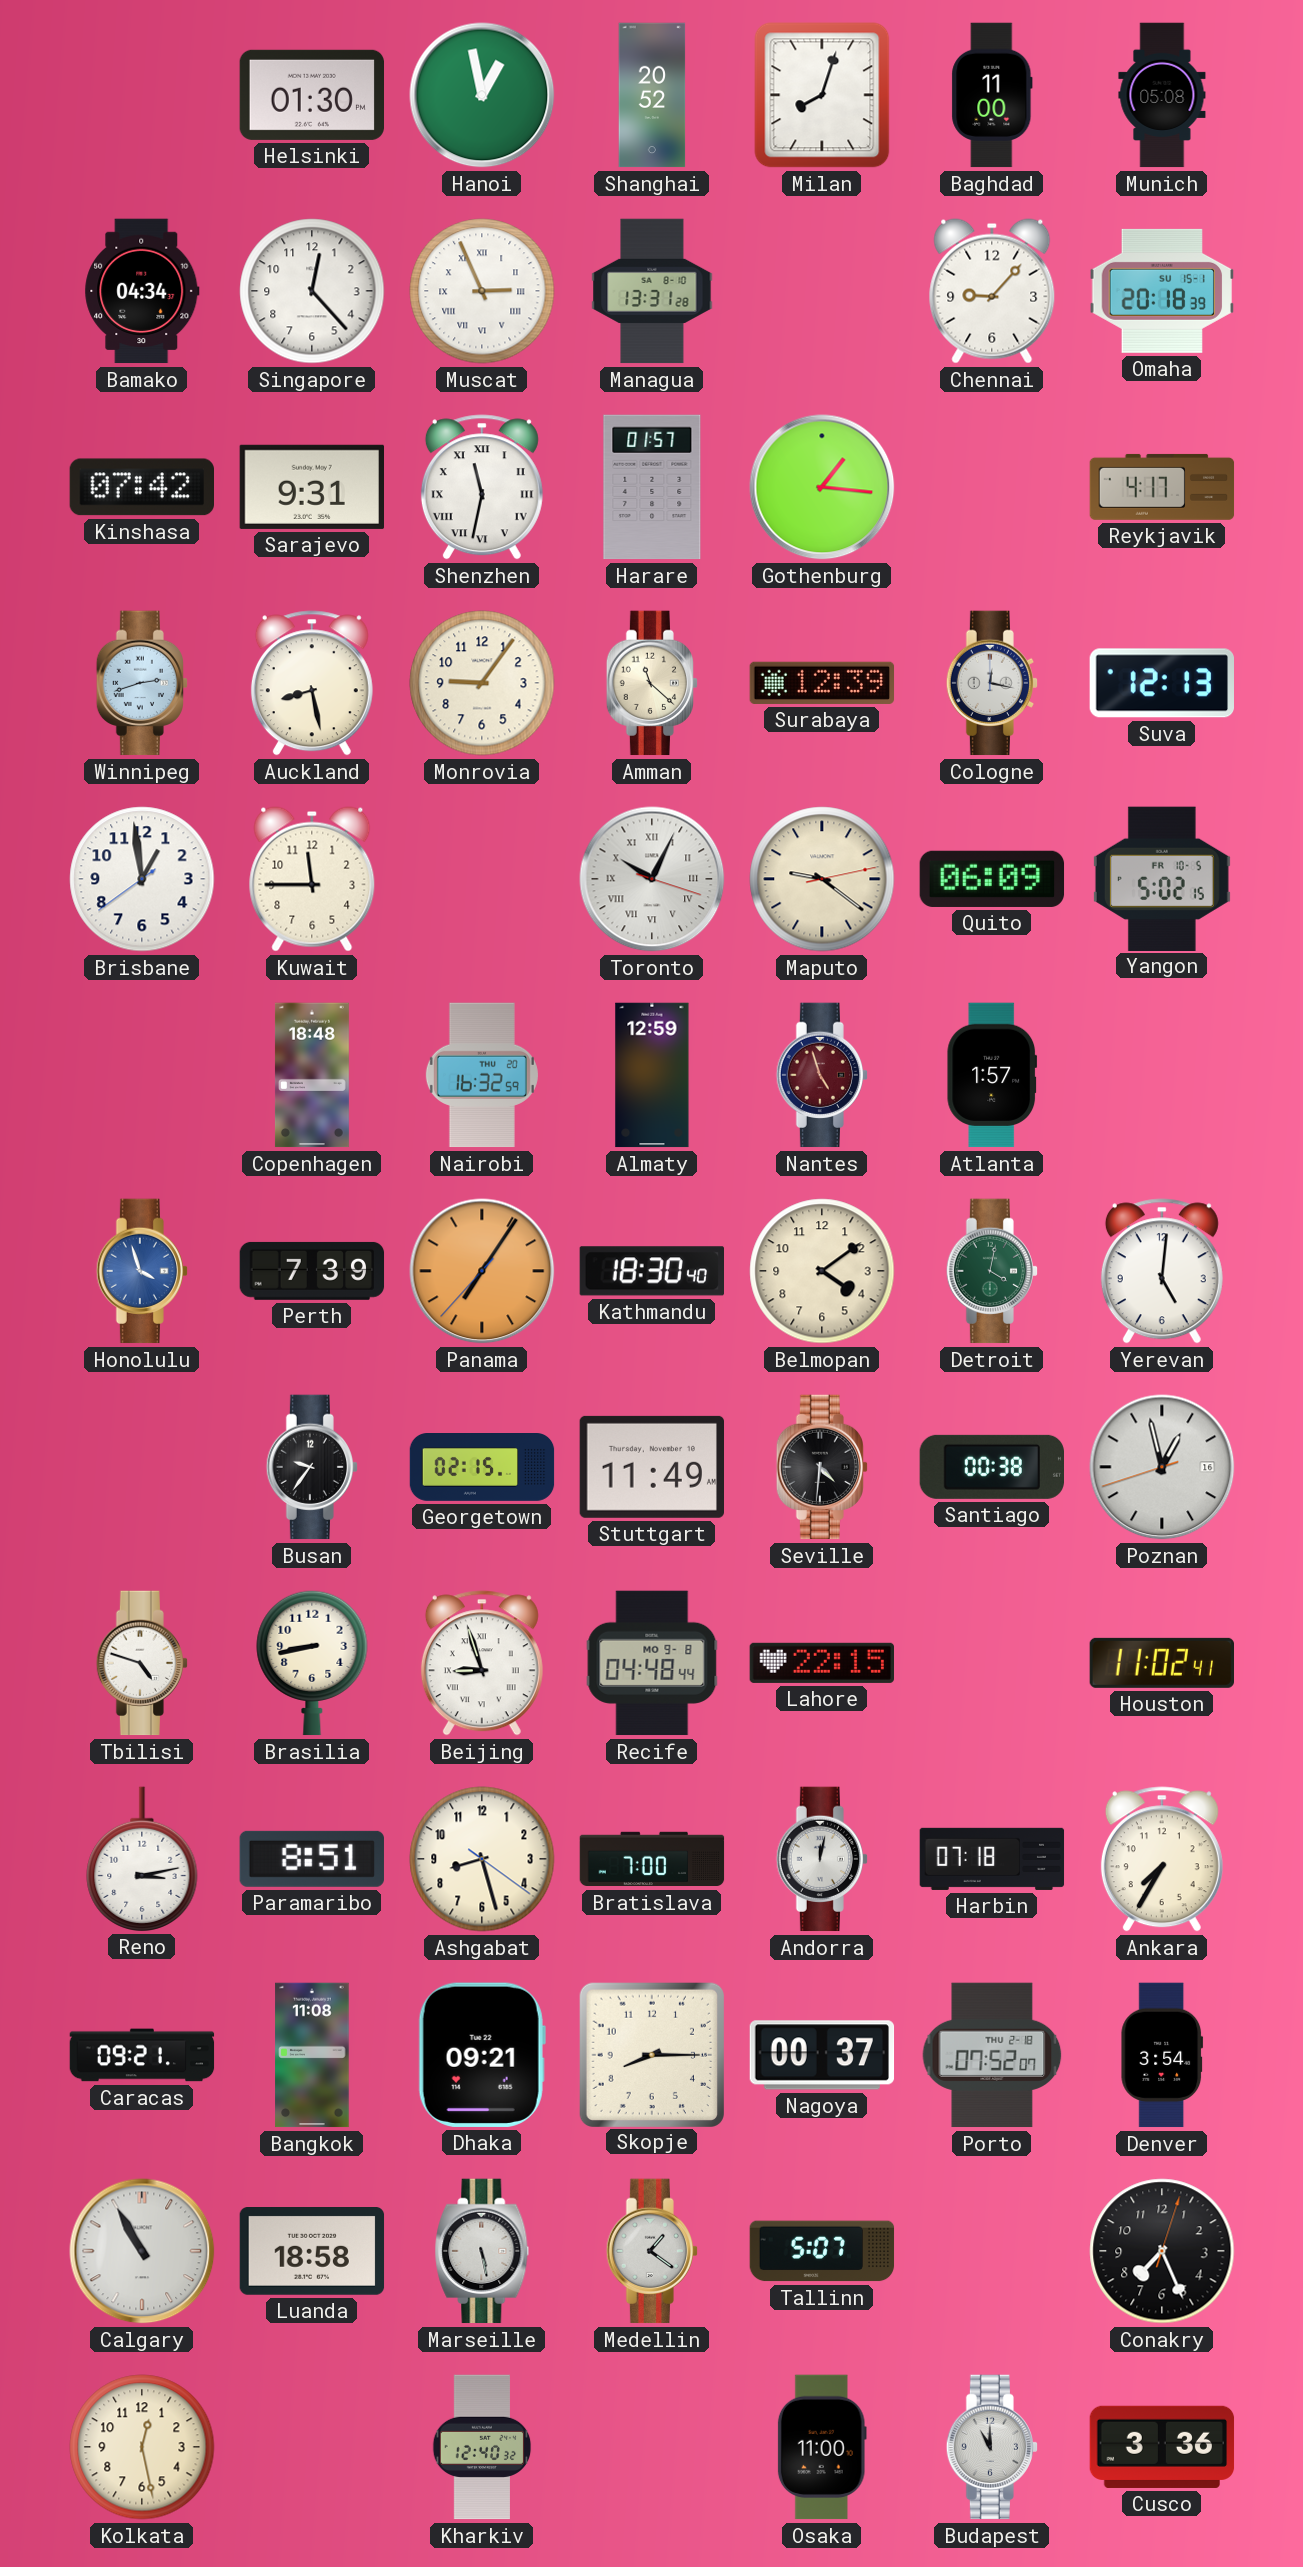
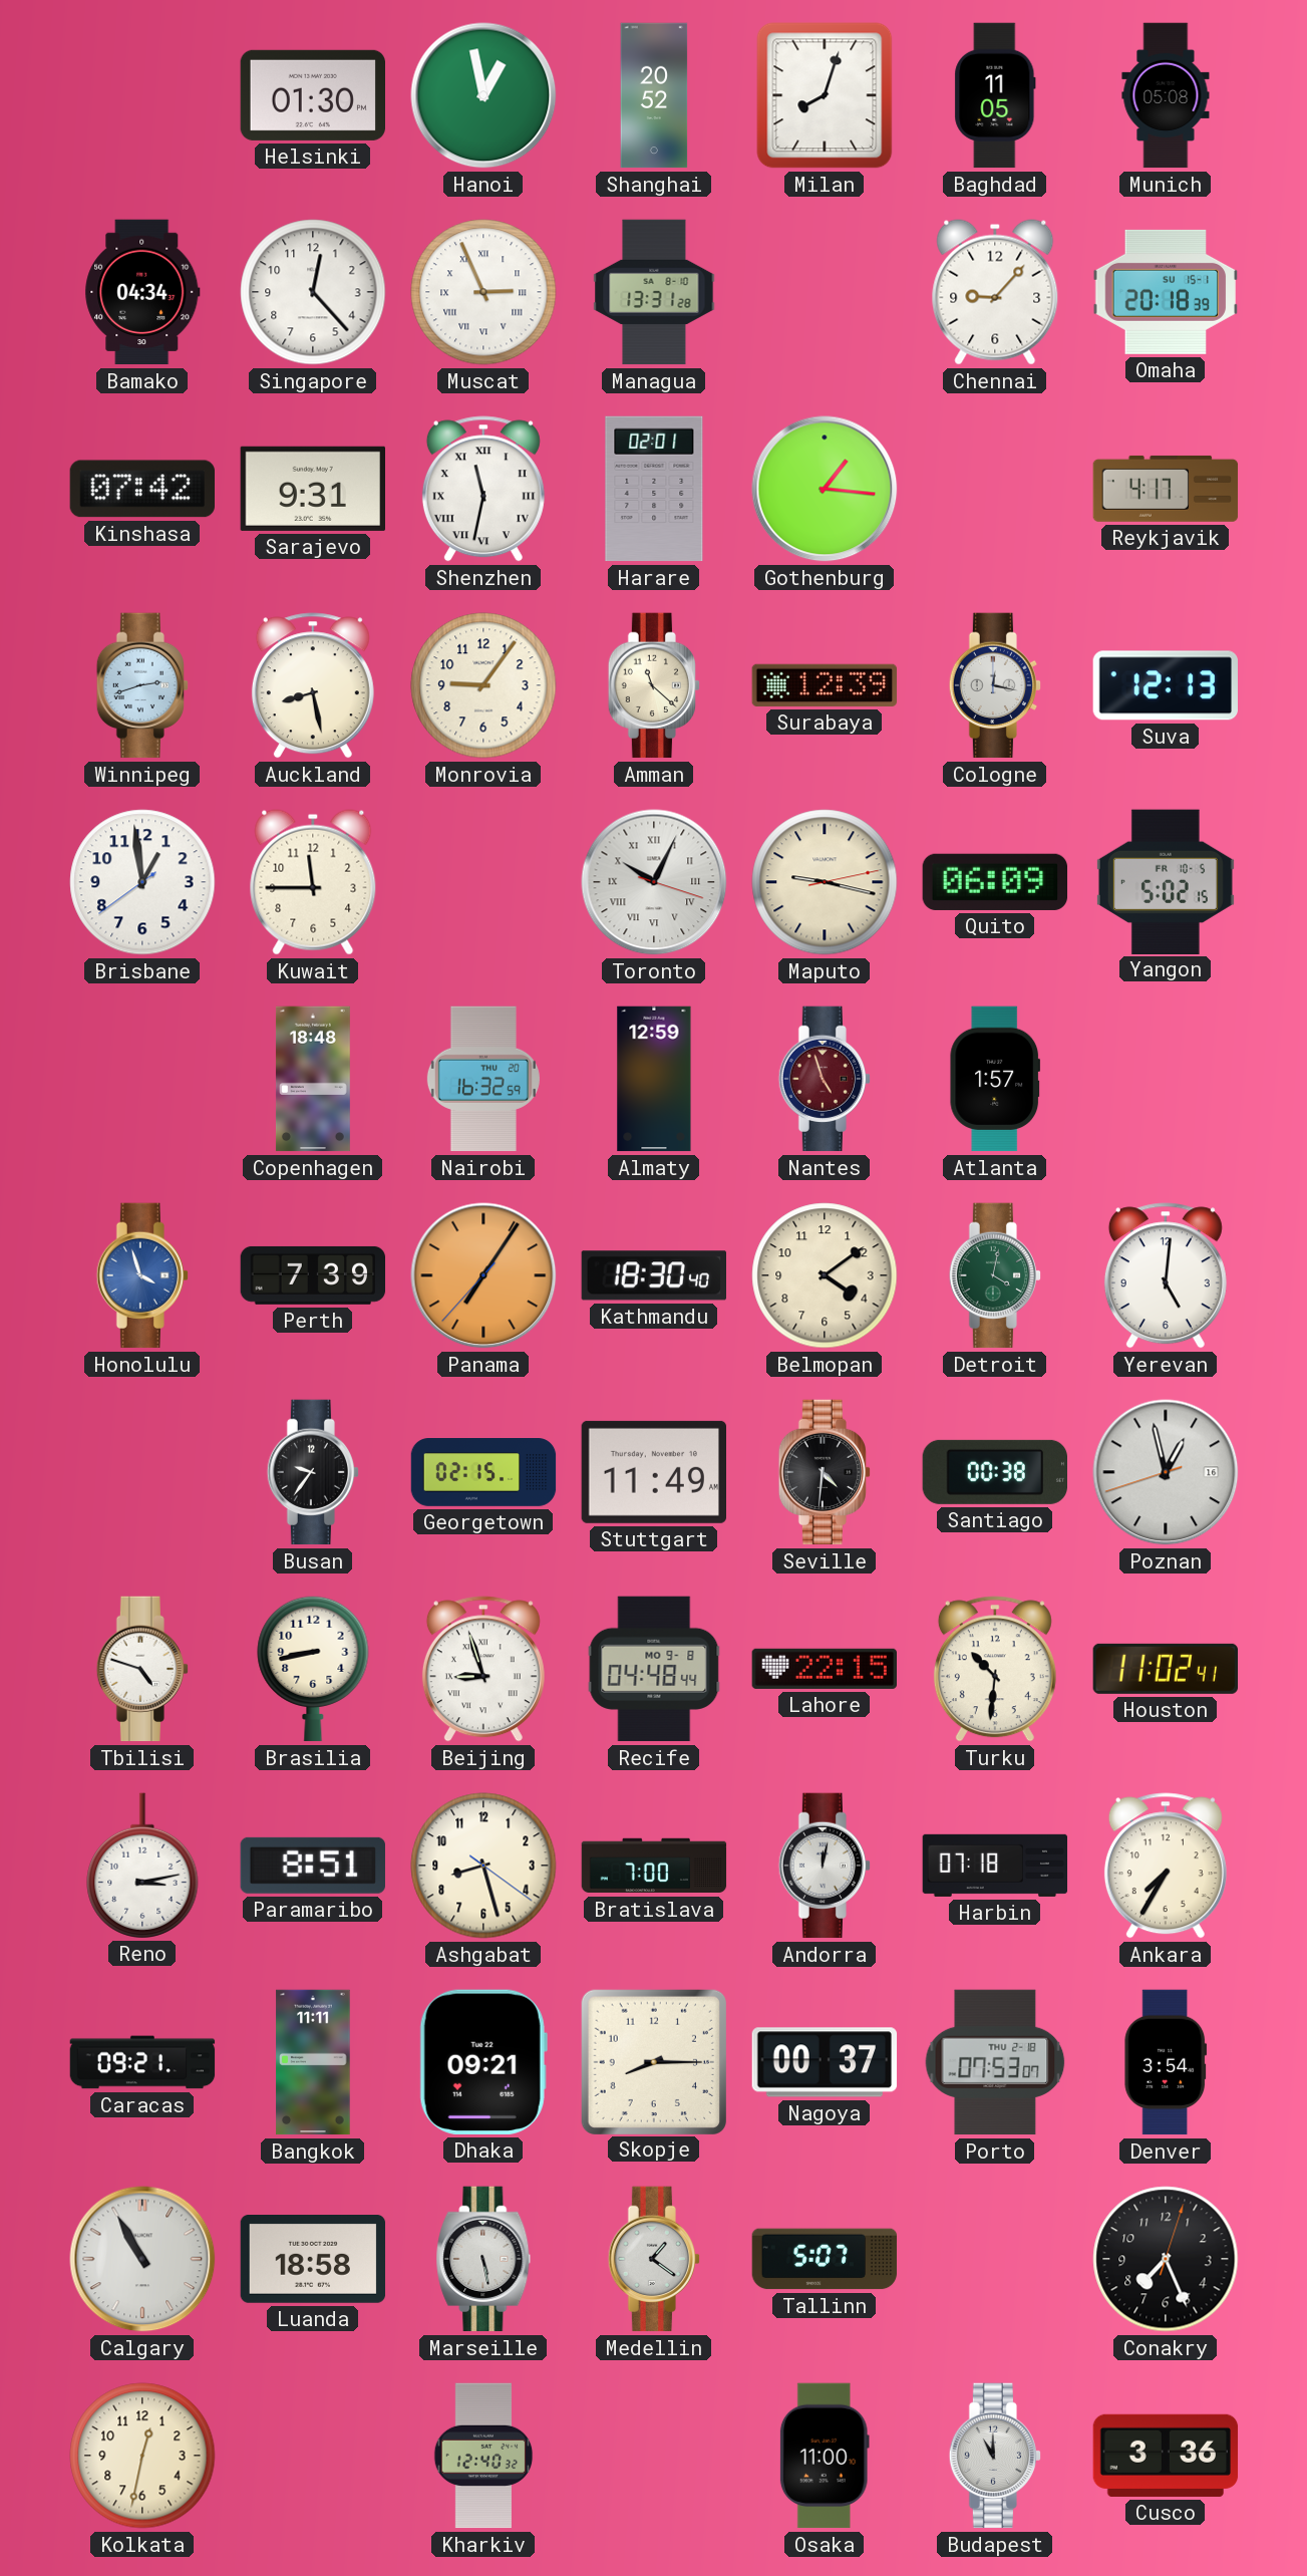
Baghdad: 11:00 -> 11:05
Harare: 01:57 -> 02:01
Maputo: 9:21 -> 9:17
Turku: none -> 10:31
Bangkok: 11:08 -> 11:11
Porto: 07:52 -> 07:53
Kolkata: 12:28 -> 12:32
